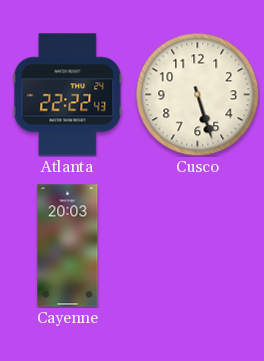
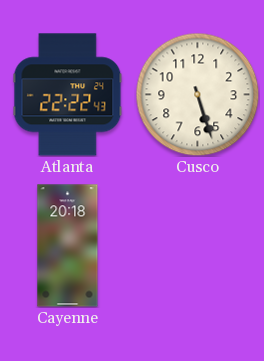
Cayenne: 20:03 -> 20:18
